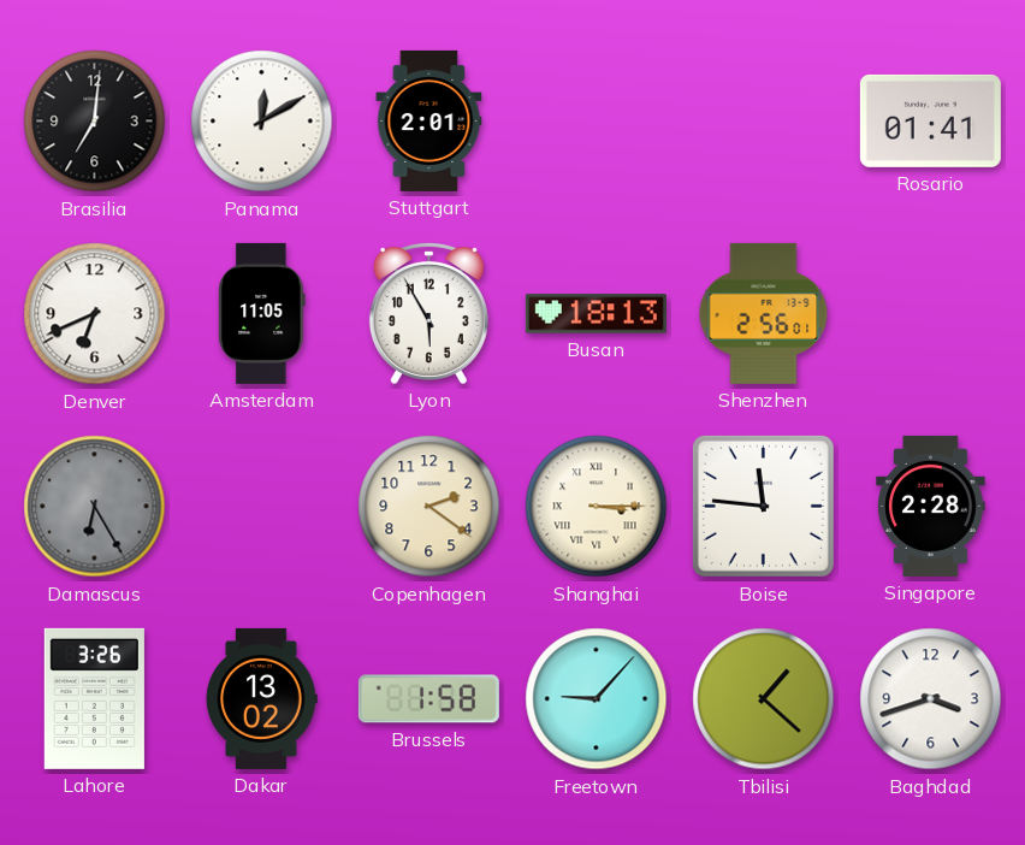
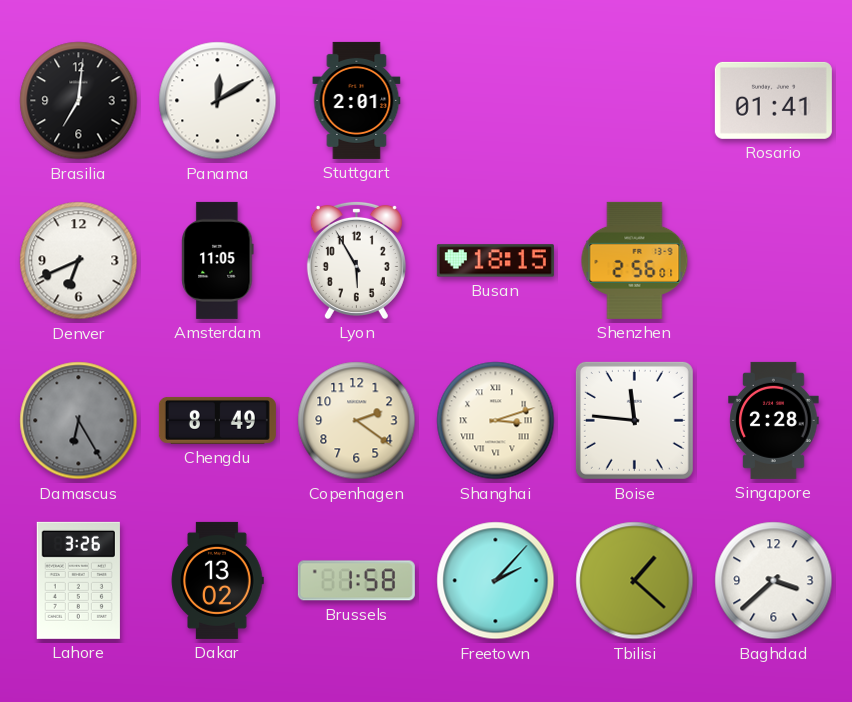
Busan: 18:13 -> 18:15
Chengdu: none -> 8:49
Shanghai: 3:15 -> 3:12
Freetown: 9:07 -> 2:07
Baghdad: 3:42 -> 3:38
